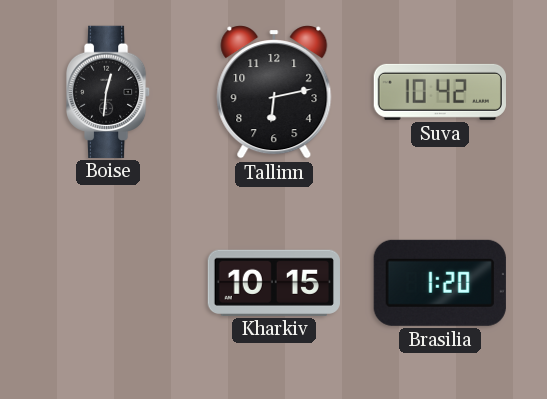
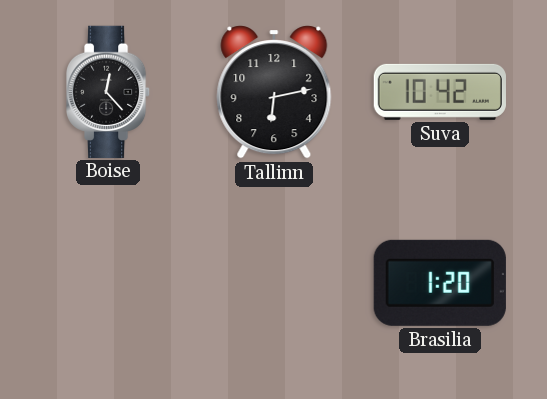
Boise: 12:31 -> 12:23
Kharkiv: 10:15 -> none
